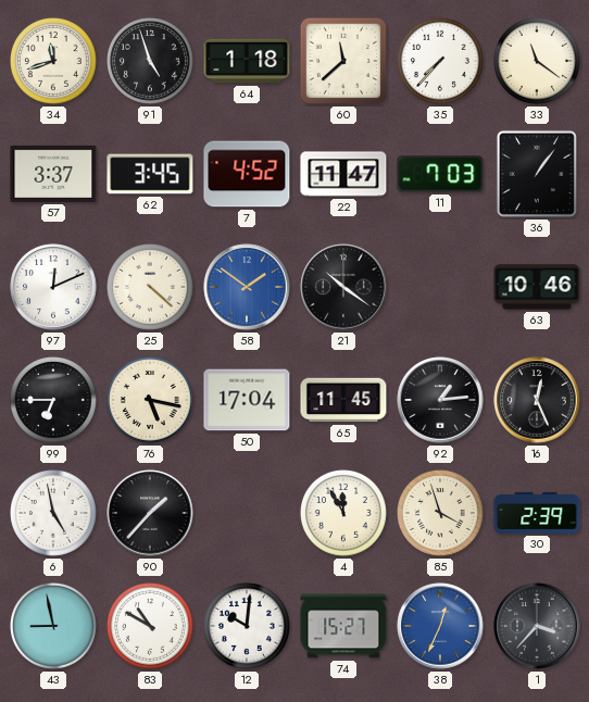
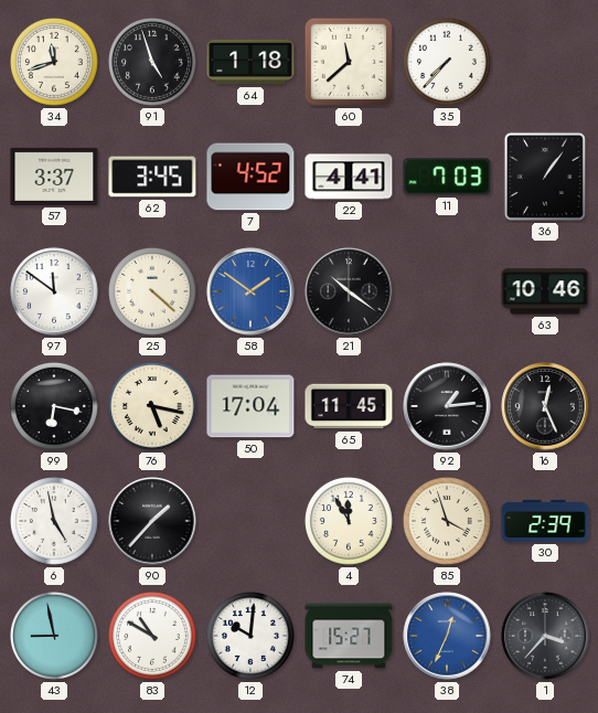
33: 11:21 -> none
22: 11:47 -> 4:41
97: 12:11 -> 11:51
99: 6:45 -> 6:17
